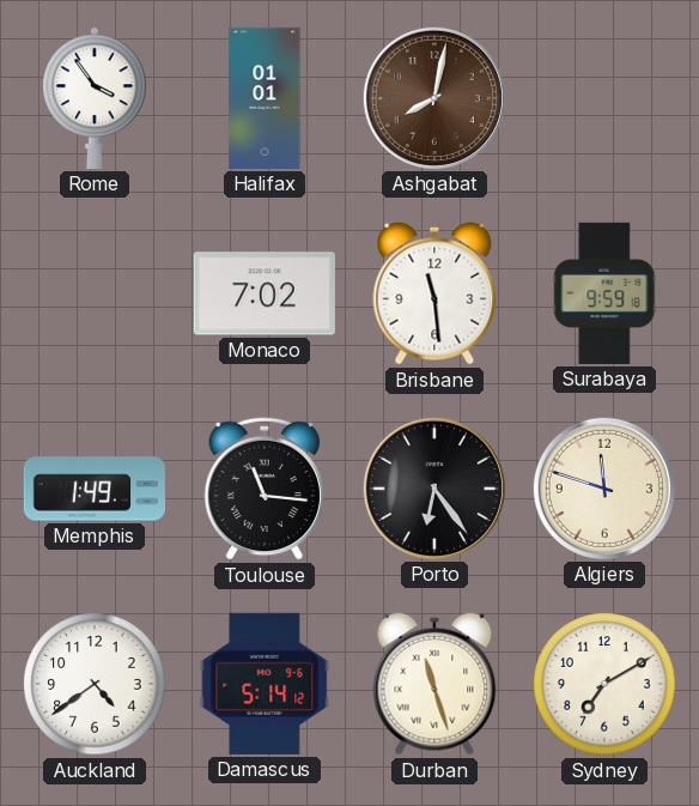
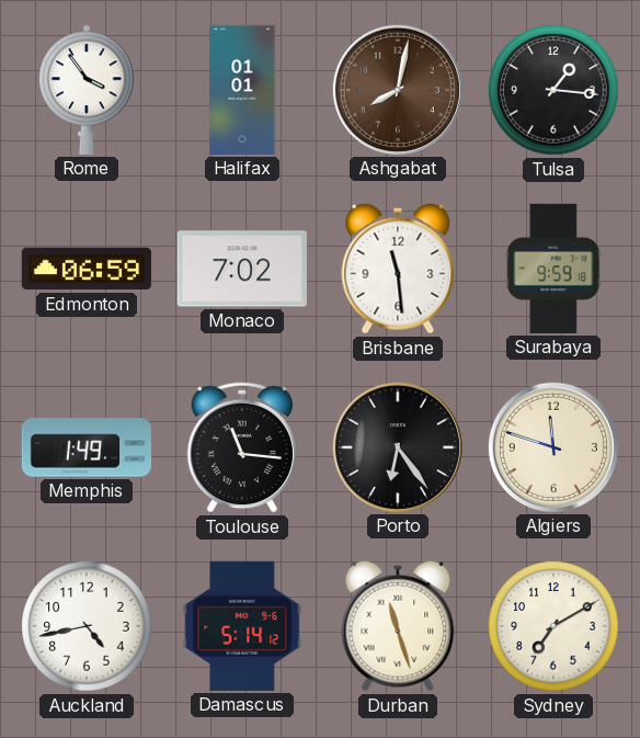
Tulsa: none -> 1:16
Edmonton: none -> 06:59
Auckland: 4:39 -> 4:43
